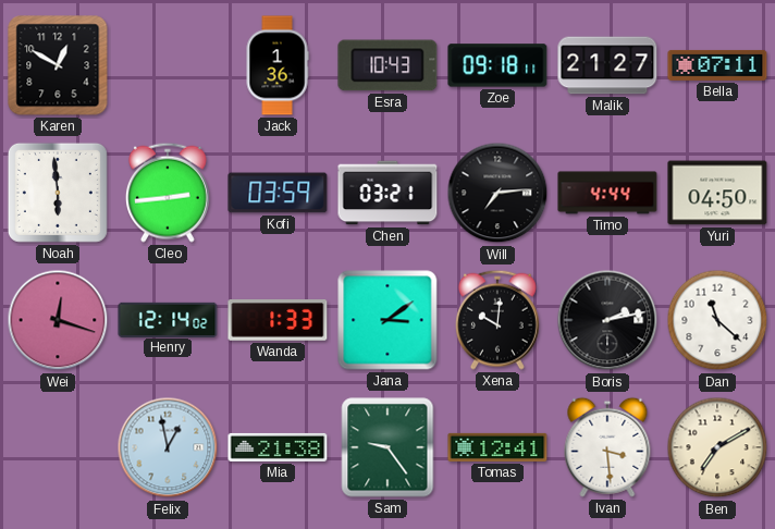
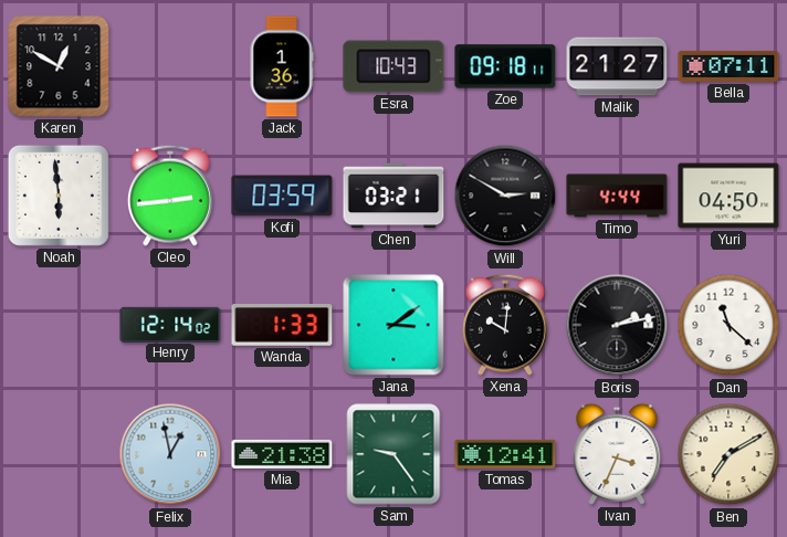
Will: 7:14 -> 2:50
Wei: 12:18 -> none
Ivan: 3:29 -> 3:34
